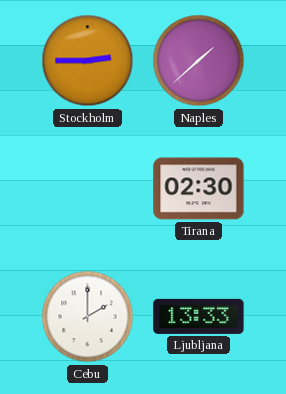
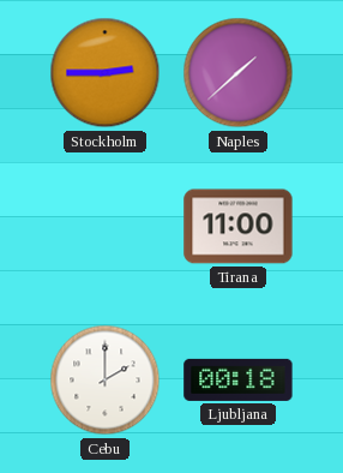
Tirana: 02:30 -> 11:00
Ljubljana: 13:33 -> 00:18
